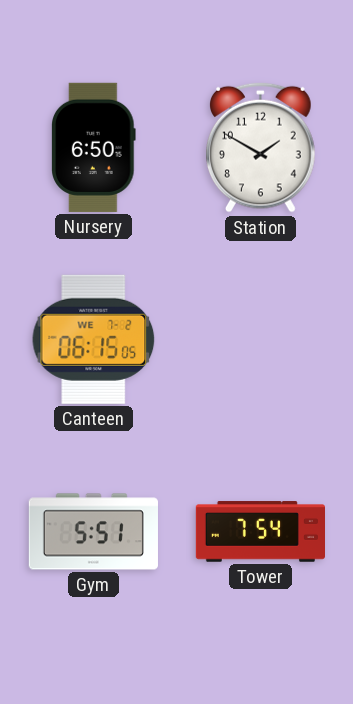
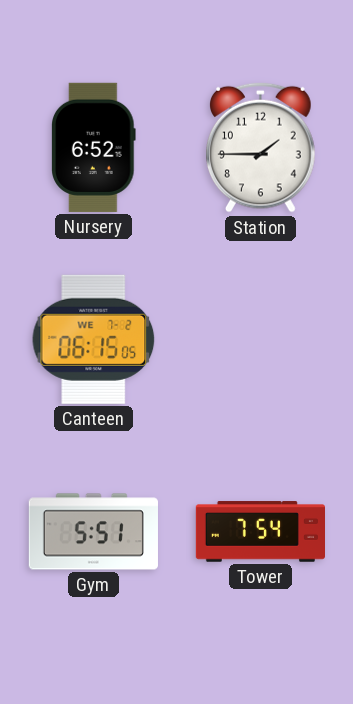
Nursery: 6:50 -> 6:52
Station: 1:50 -> 1:45
